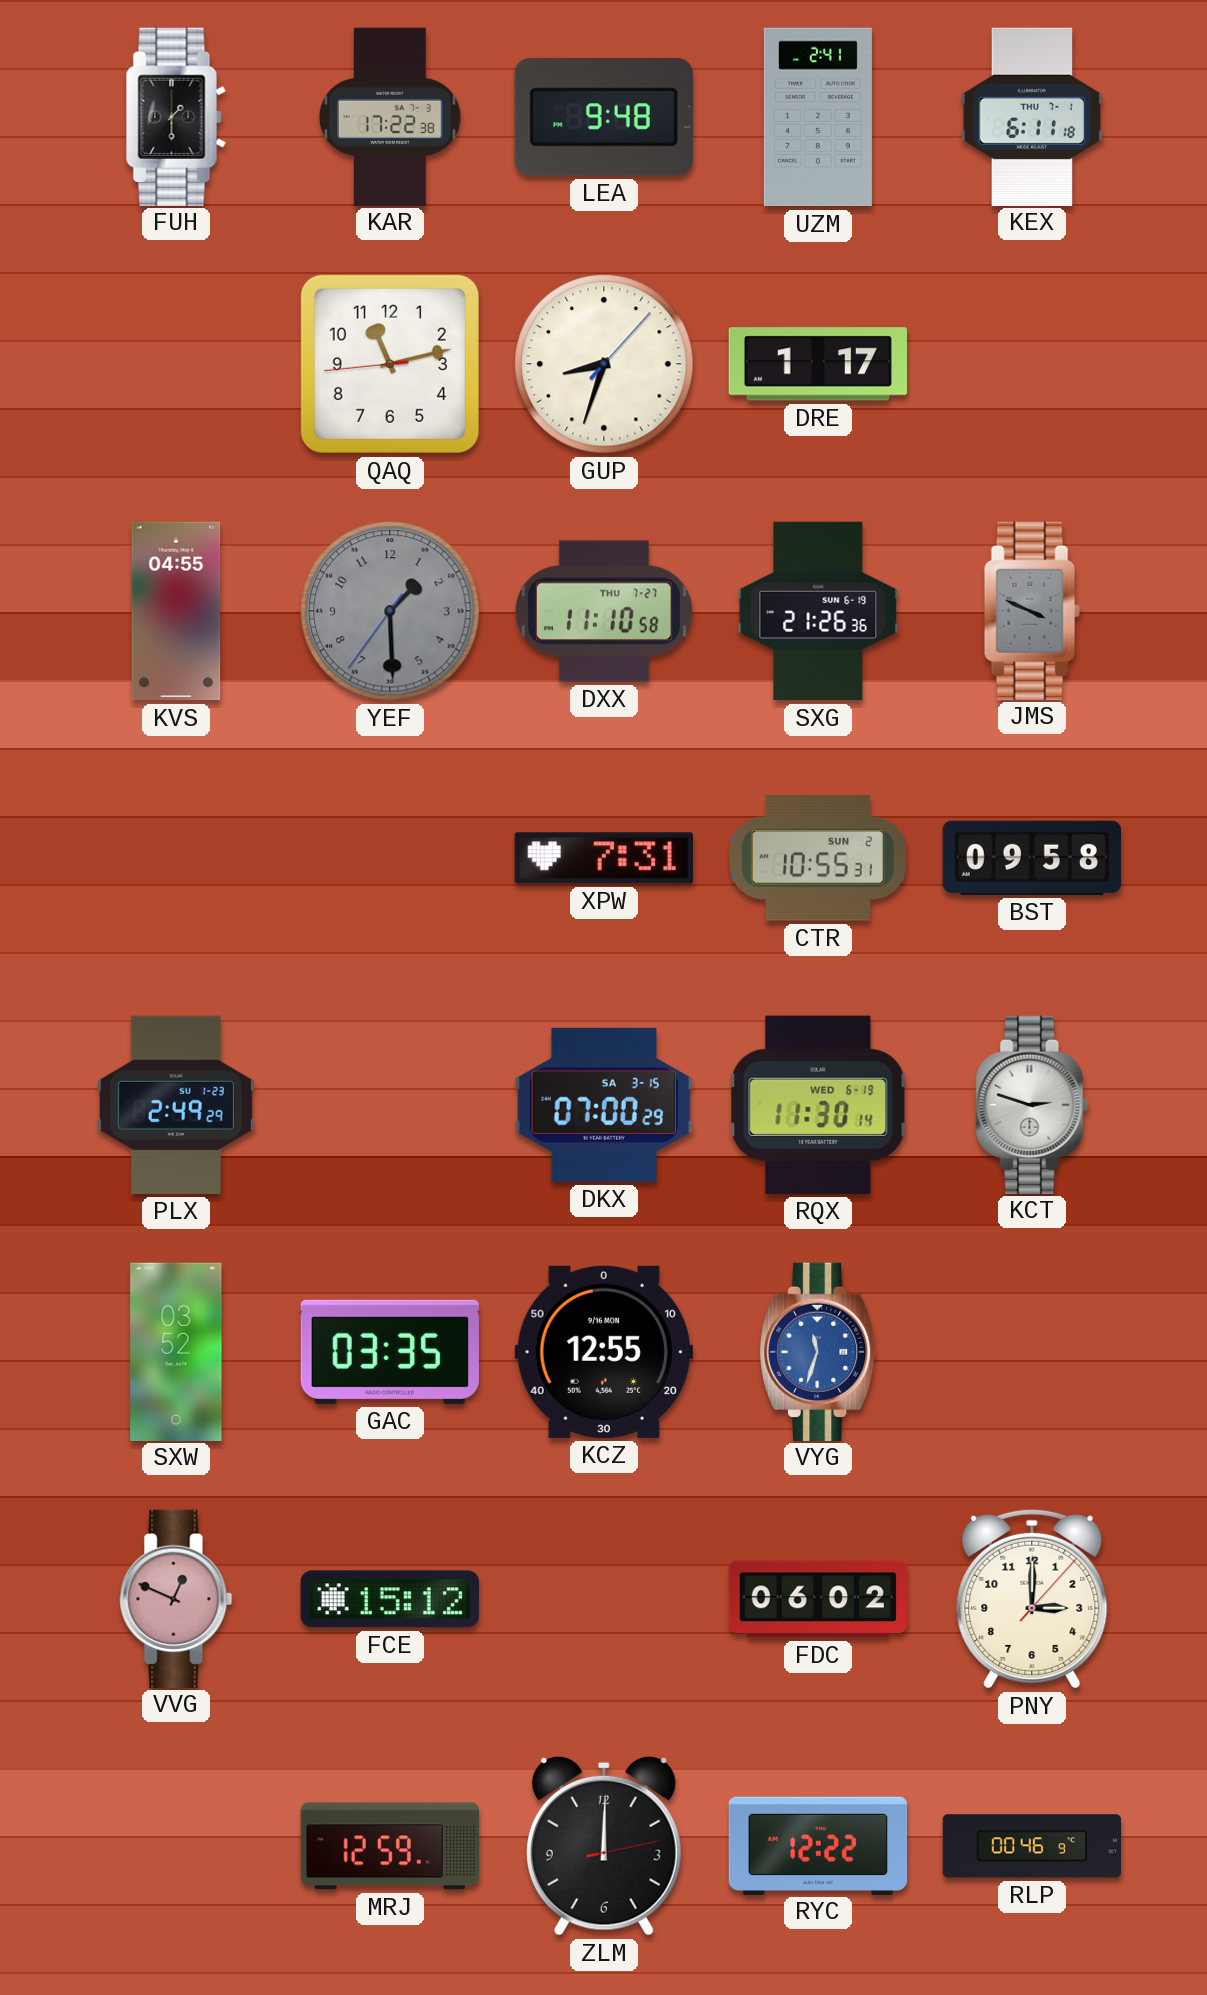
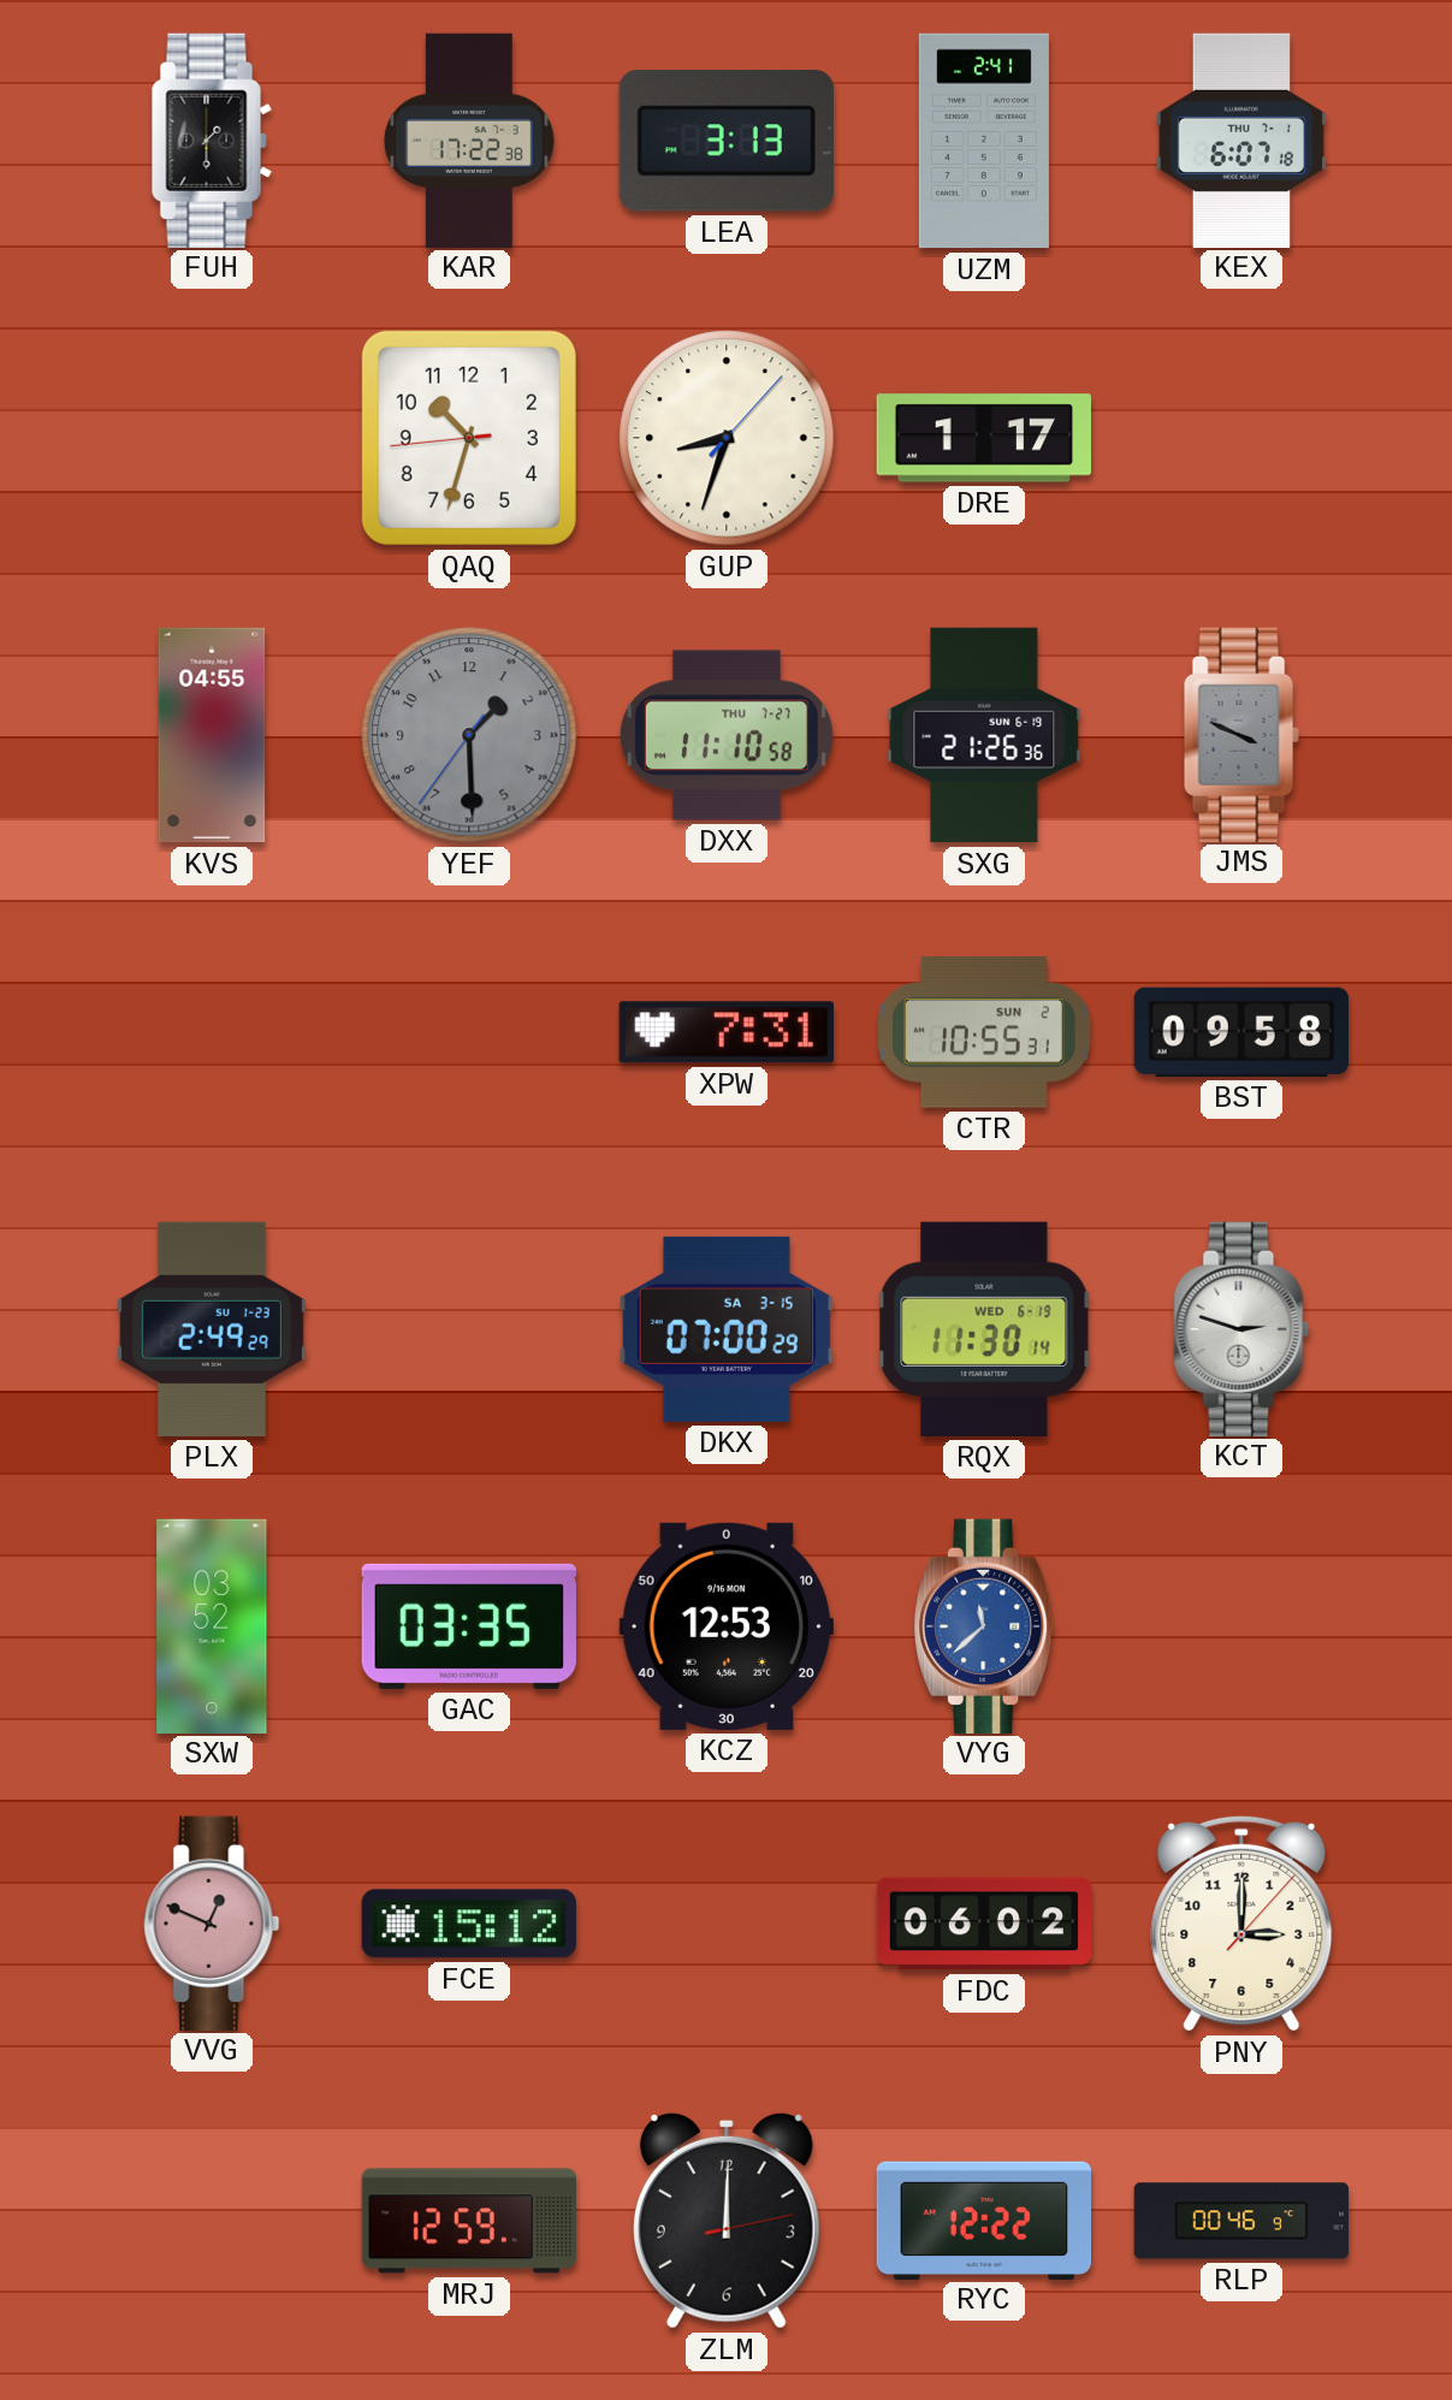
LEA: 9:48 -> 3:13
KEX: 6:11 -> 6:07
QAQ: 11:12 -> 10:32
KCZ: 12:55 -> 12:53
VYG: 11:33 -> 11:38
